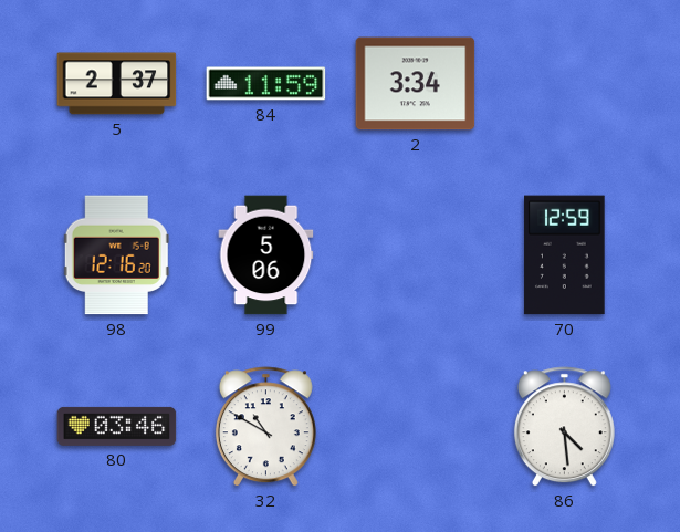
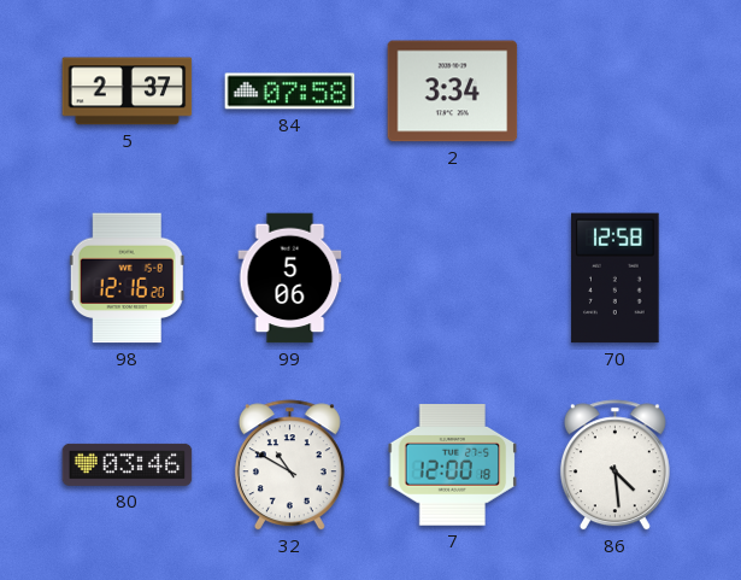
84: 11:59 -> 07:58
70: 12:59 -> 12:58
7: none -> 12:00
